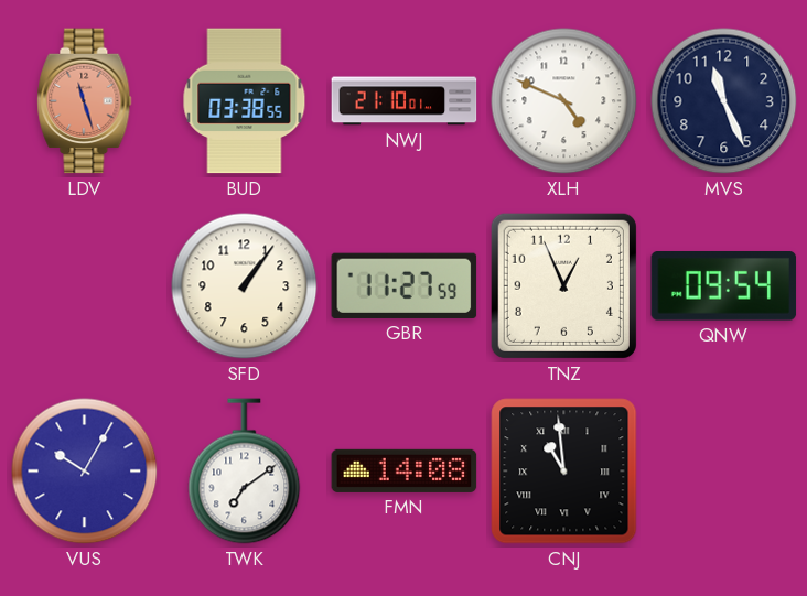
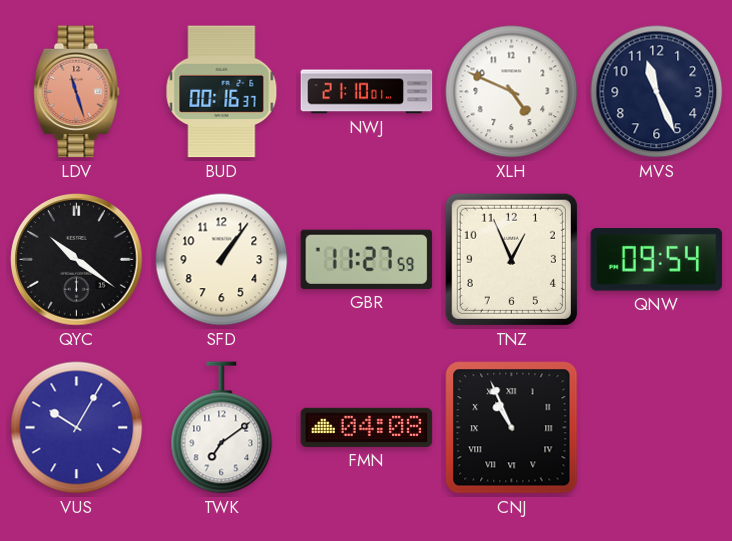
BUD: 03:38 -> 00:16
QYC: none -> 10:21
FMN: 14:08 -> 04:08
CNJ: 10:59 -> 10:56
